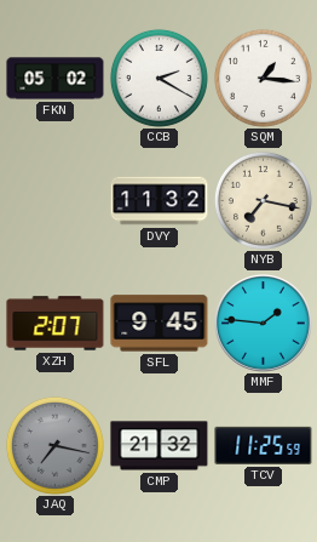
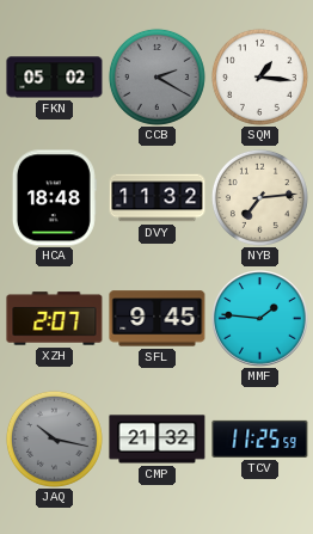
CCB dial: white -> grey
HCA: none -> 18:48
NYB: 7:17 -> 7:14
JAQ: 7:17 -> 10:17
